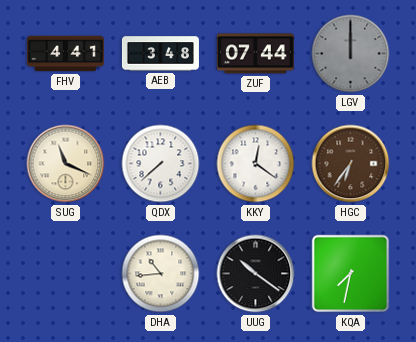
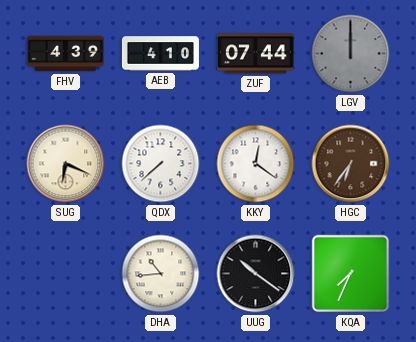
FHV: 4:41 -> 4:39
AEB: 3:48 -> 4:10
SUG: 11:19 -> 6:19
KQA: 7:32 -> 7:34
